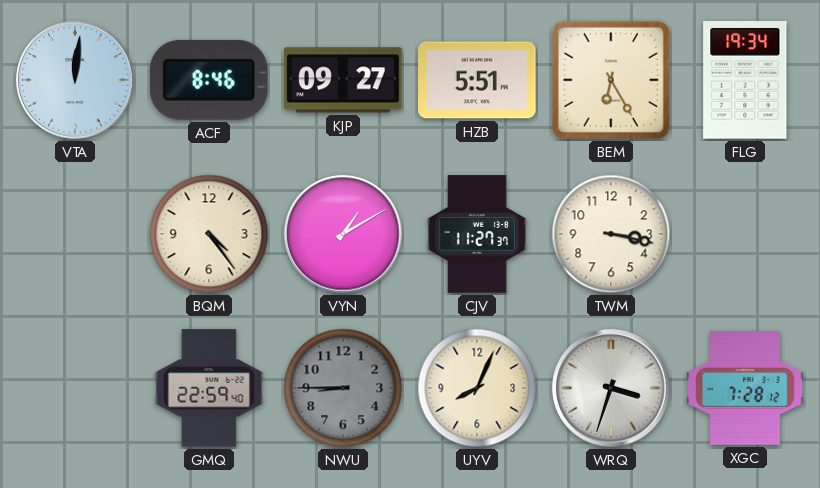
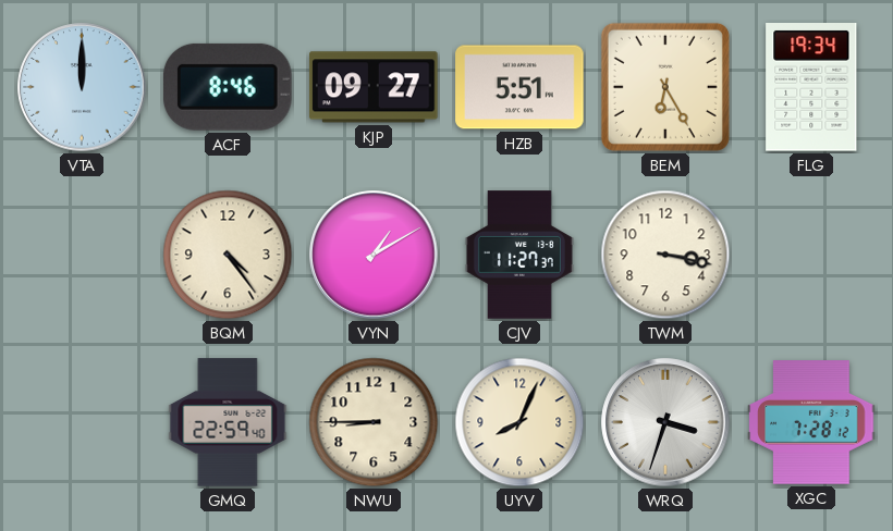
VTA: 12:01 -> 12:00
NWU dial: grey -> cream
